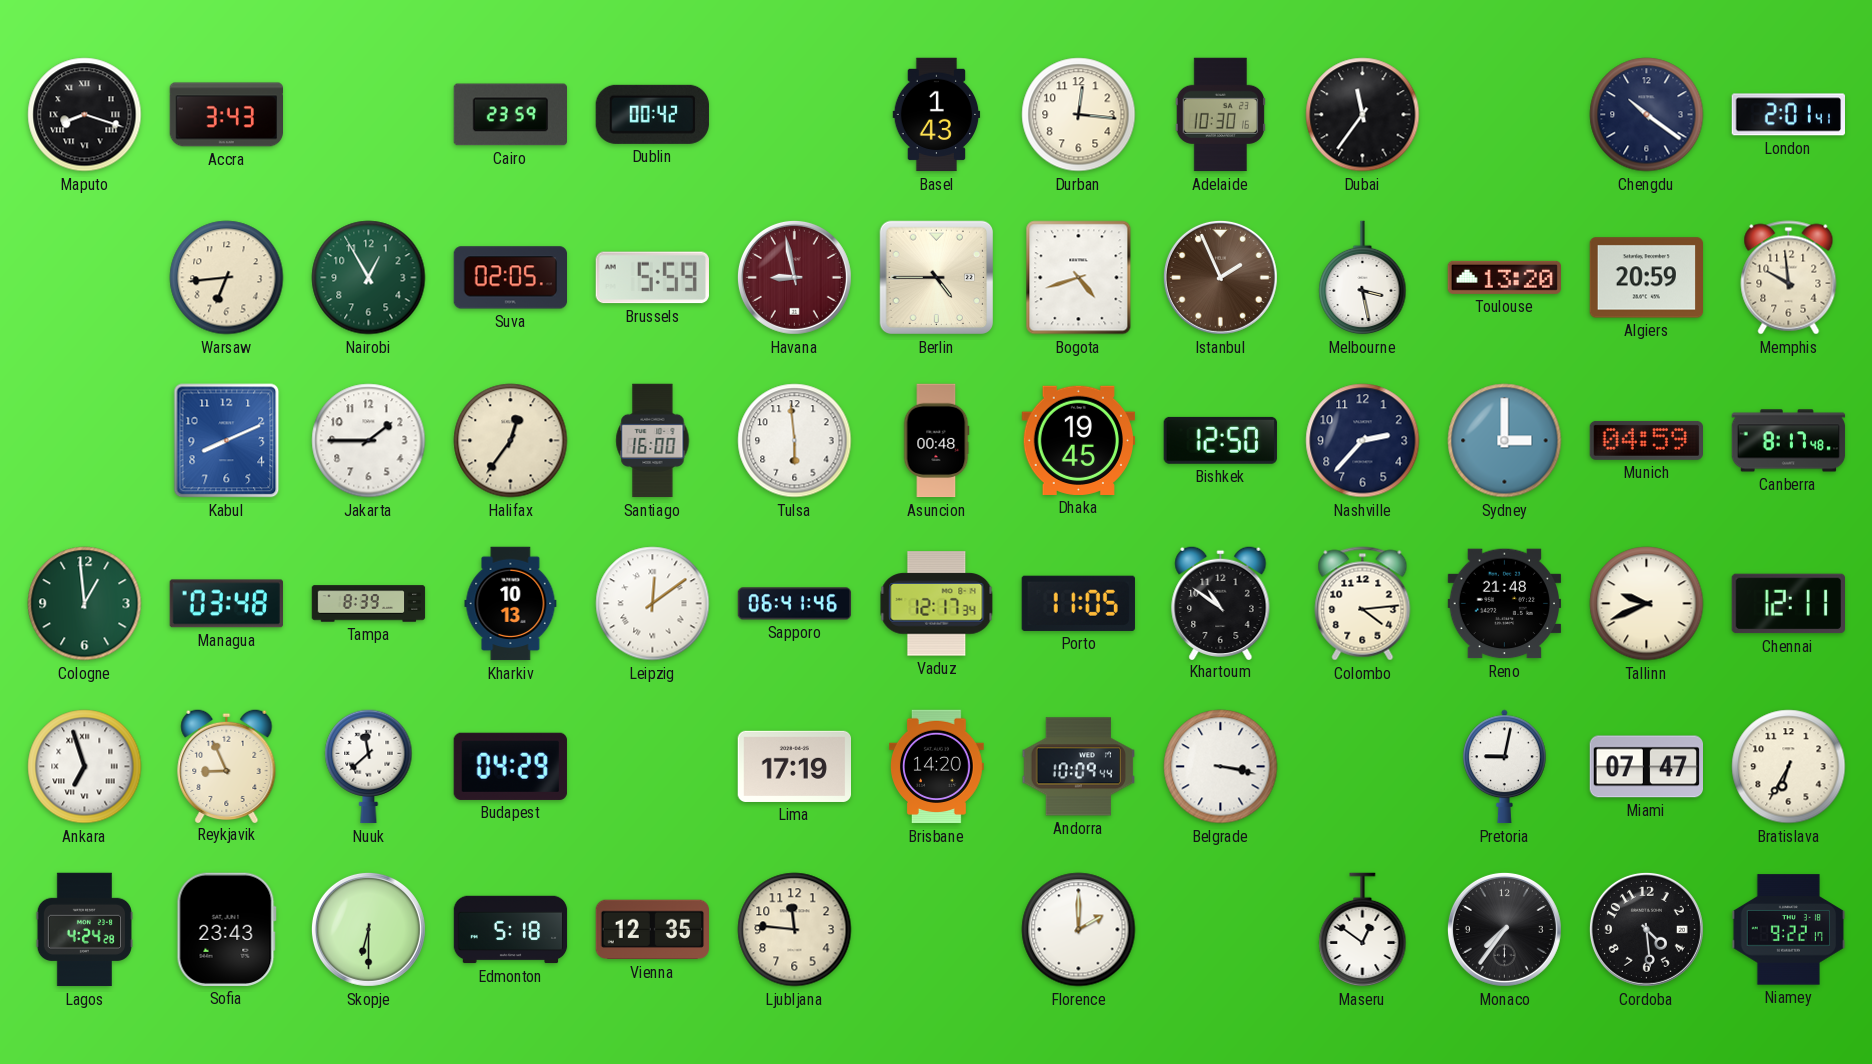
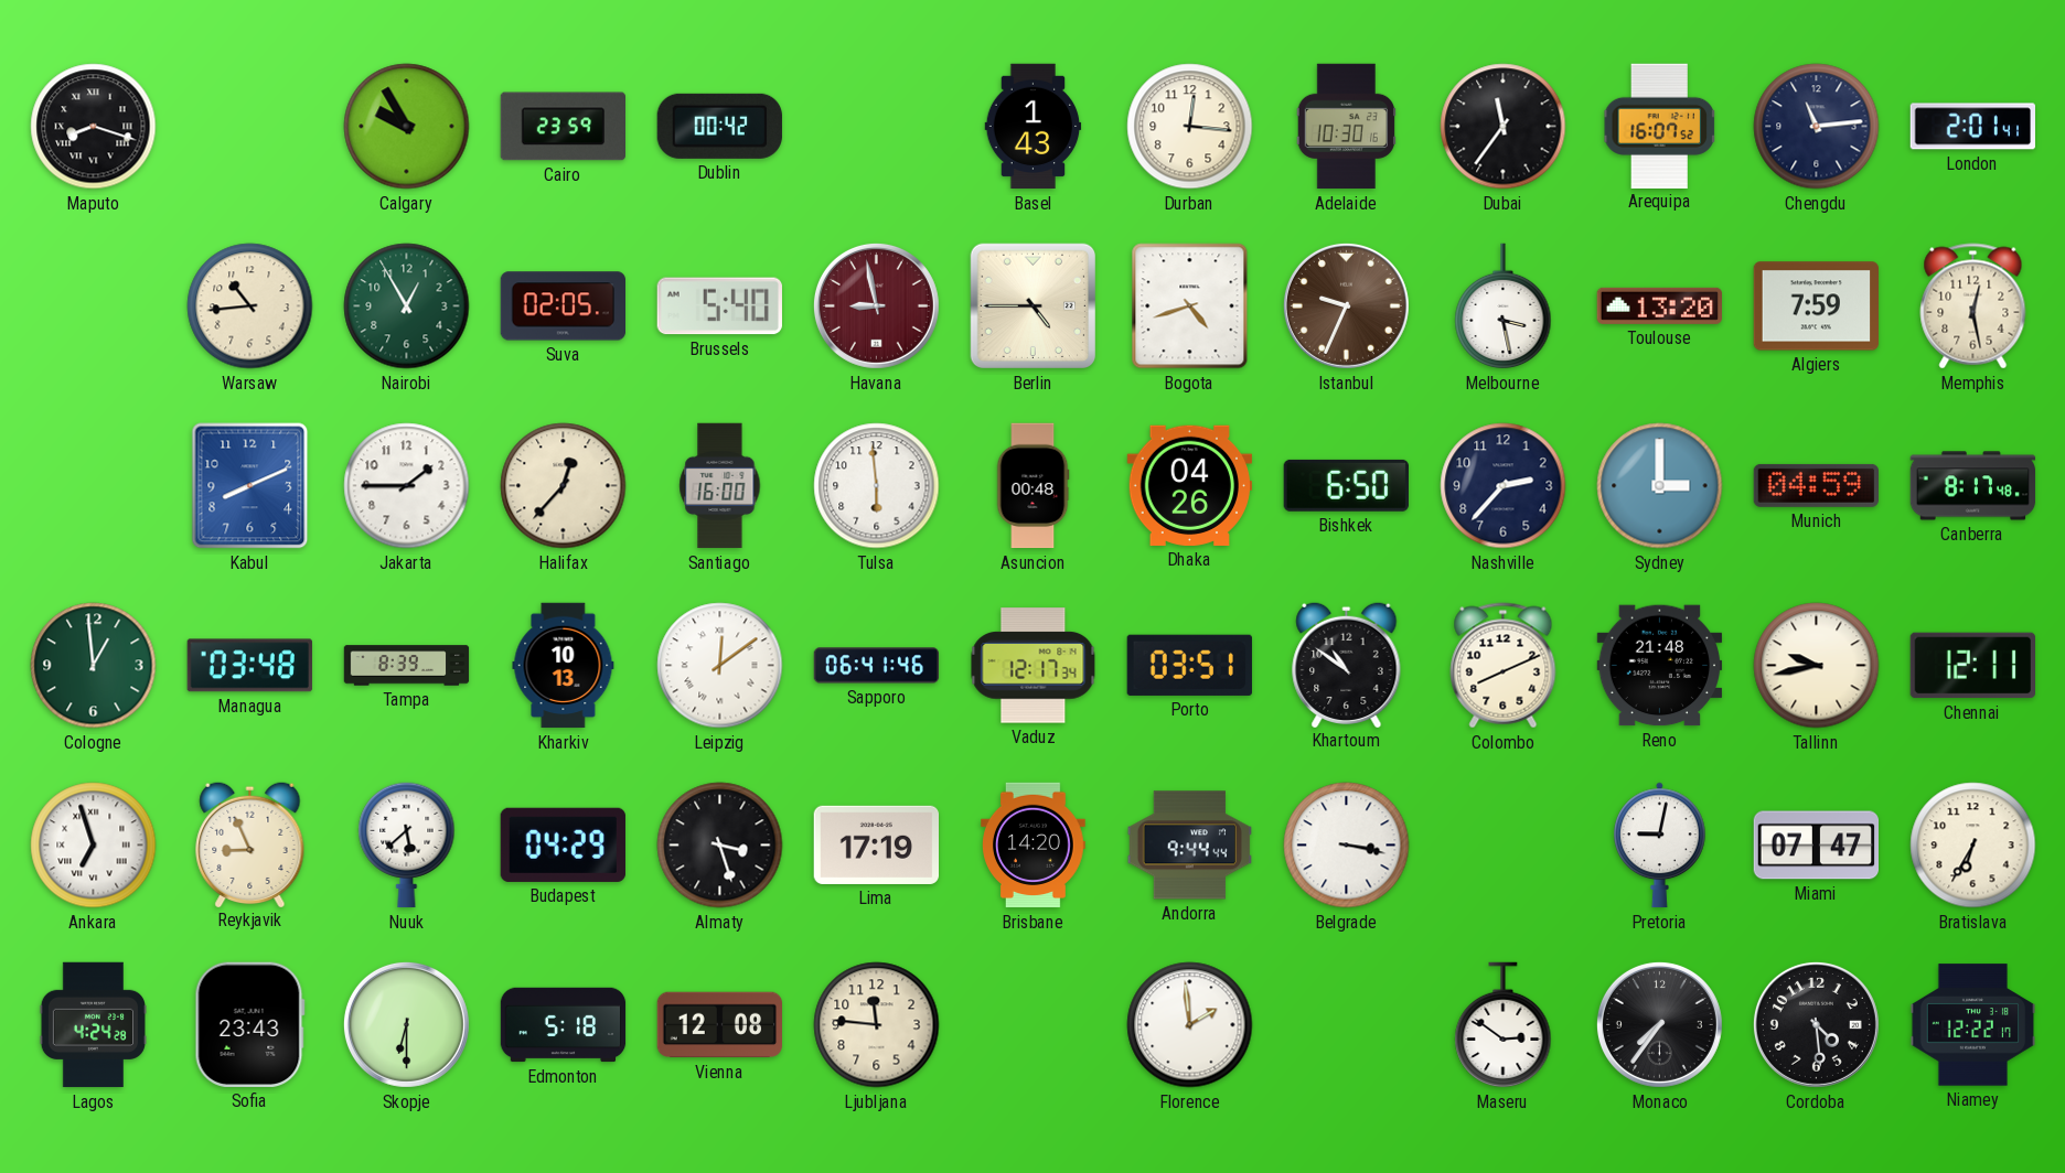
Accra: 3:43 -> none
Calgary: none -> 9:55
Arequipa: none -> 16:07
Chengdu: 10:21 -> 11:14
Warsaw: 6:44 -> 10:44
Brussels: 5:59 -> 5:40
Istanbul: 1:56 -> 9:34
Algiers: 20:59 -> 7:59
Memphis: 9:59 -> 12:28
Halifax: 12:36 -> 12:37
Dhaka: 19:45 -> 04:26
Bishkek: 12:50 -> 6:50
Porto: 11:05 -> 03:51
Colombo: 4:14 -> 8:11
Tallinn: 9:41 -> 9:43
Nuuk: 11:38 -> 5:38
Almaty: none -> 3:27
Andorra: 10:09 -> 9:44
Vienna: 12:35 -> 12:08
Florence: 2:00 -> 1:59
Maseru: 12:51 -> 2:51
Niamey: 9:22 -> 12:22
